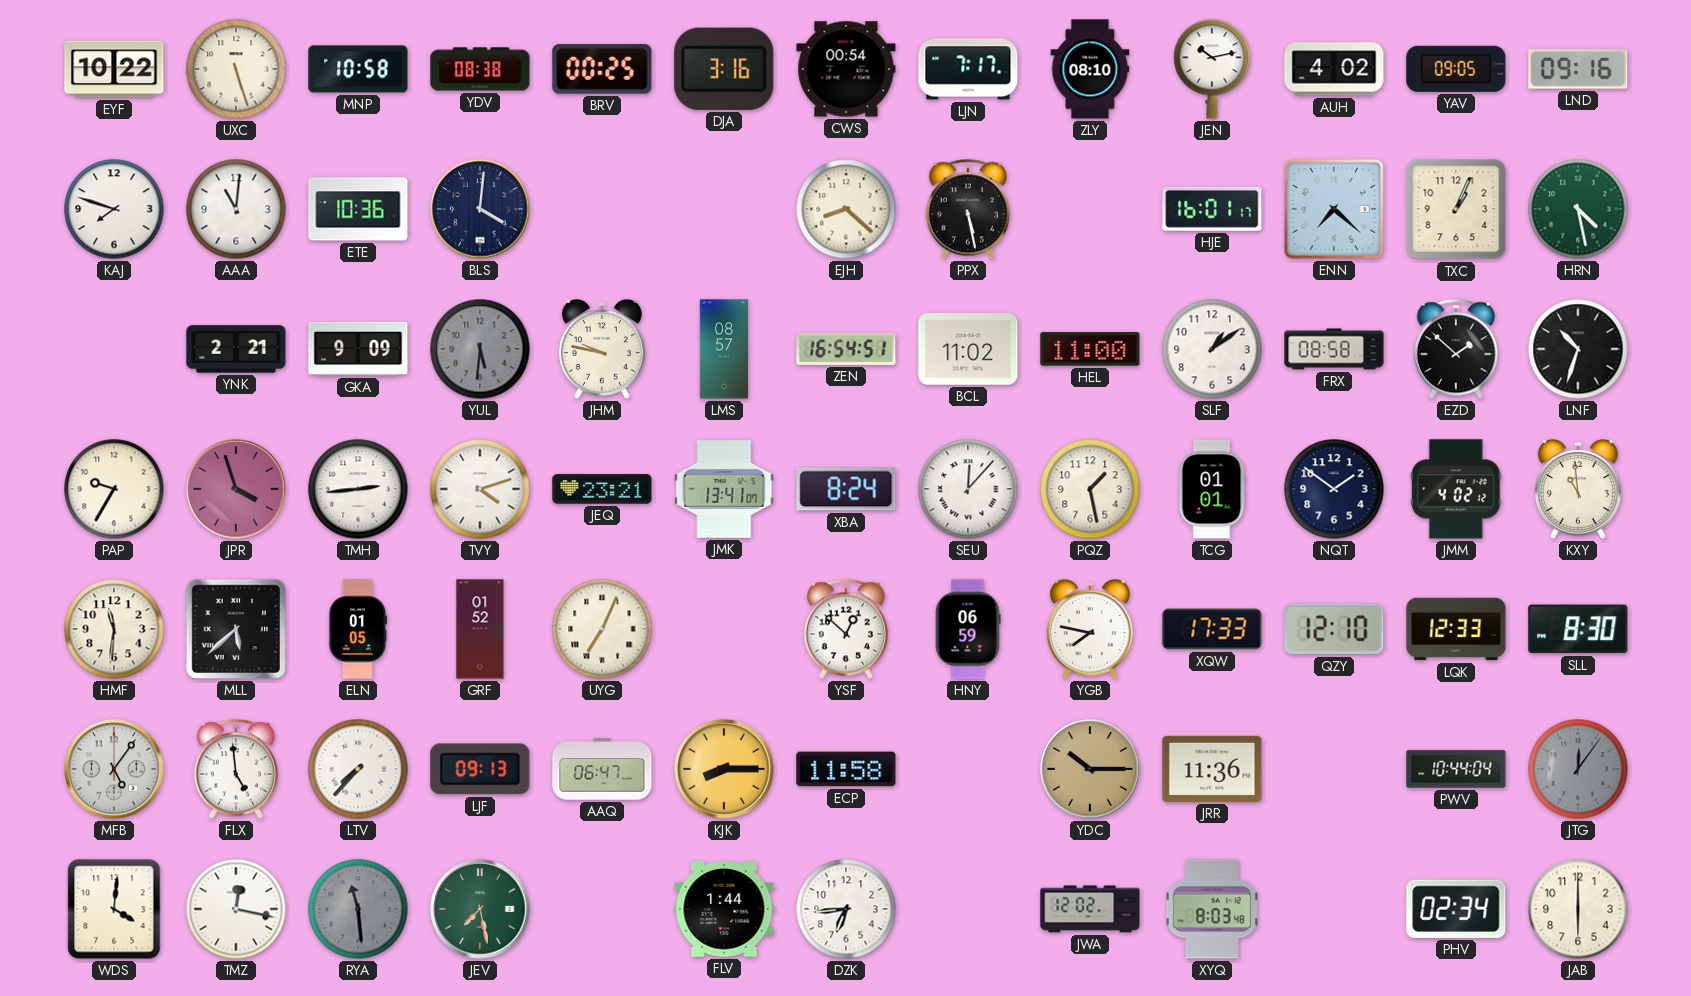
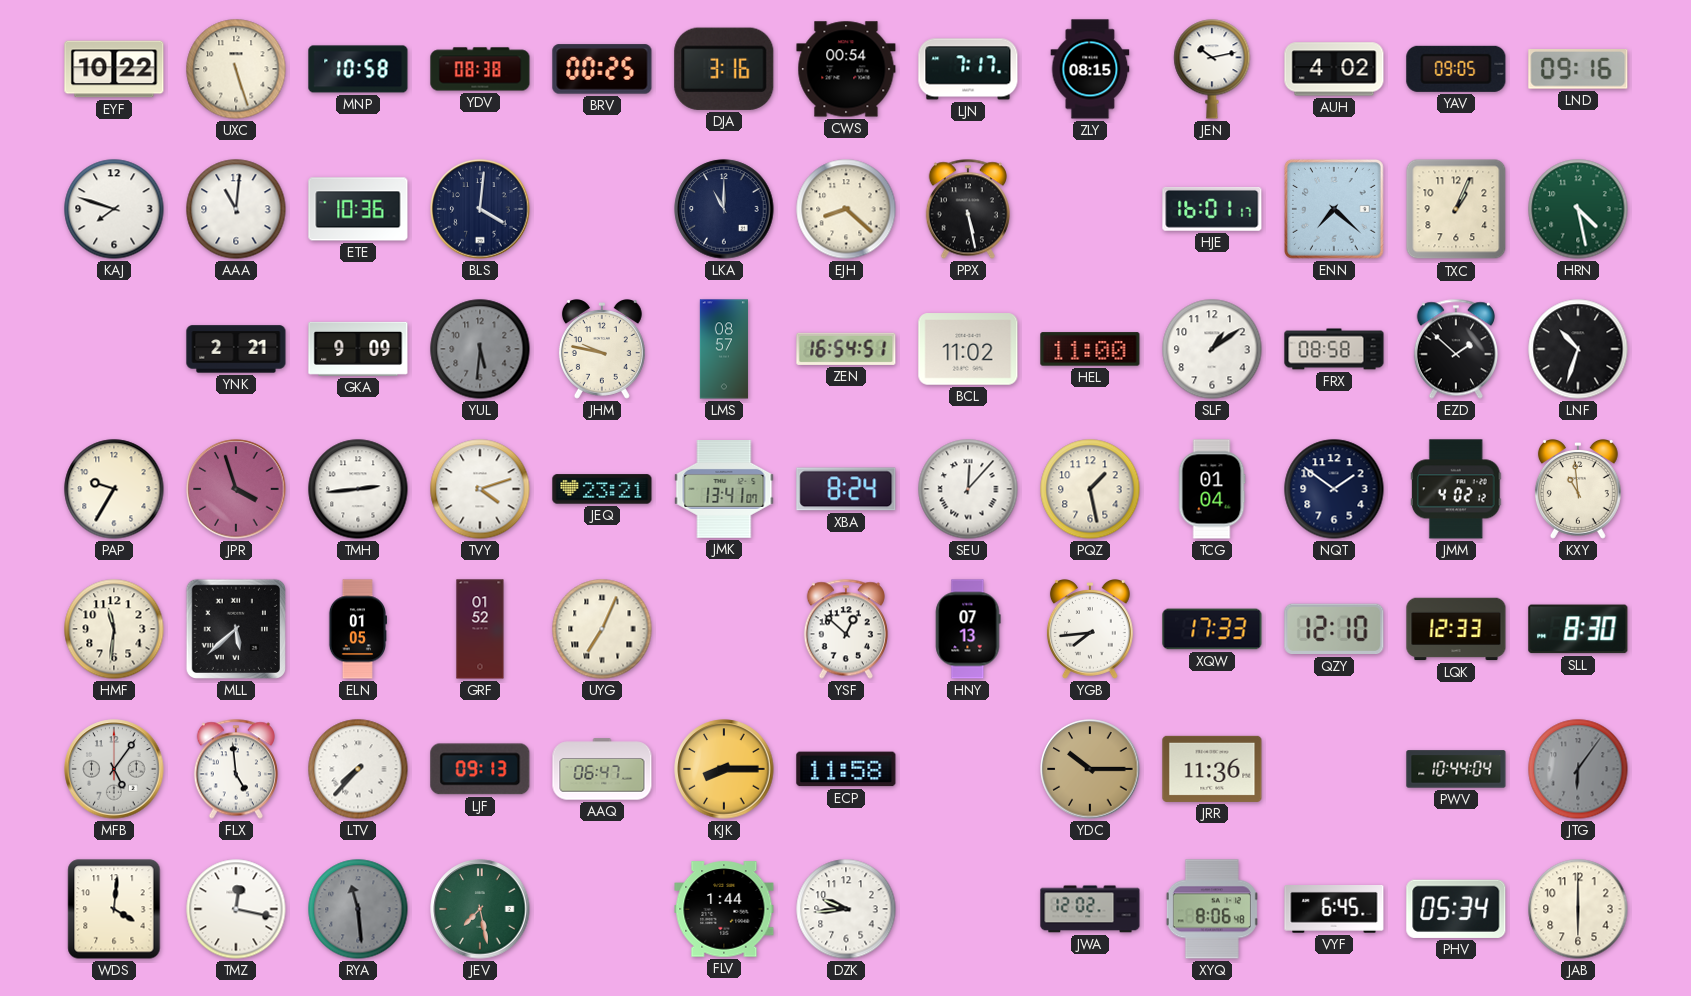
ZLY: 08:10 -> 08:15
LKA: none -> 11:00
TCG: 01:01 -> 01:04
HNY: 06:59 -> 07:13
YGB: 7:47 -> 7:44
JTG: 12:06 -> 6:06
DZK: 6:44 -> 9:44
XYQ: 8:03 -> 8:06
VYF: none -> 6:45
PHV: 02:34 -> 05:34
